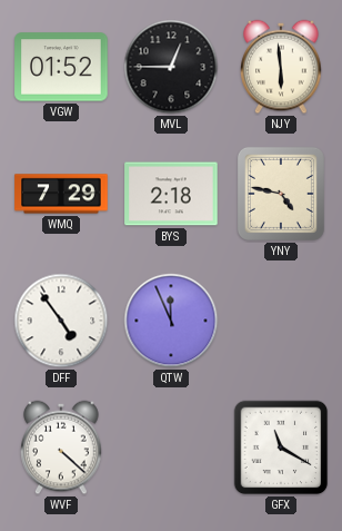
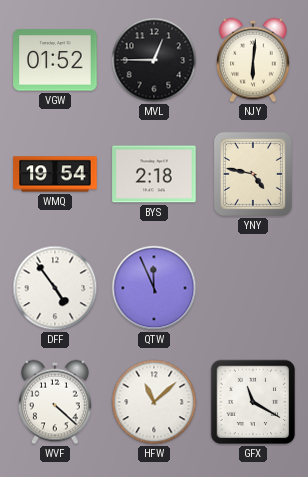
NJY: 5:59 -> 6:01
WMQ: 7:29 -> 19:54
HFW: none -> 11:08
